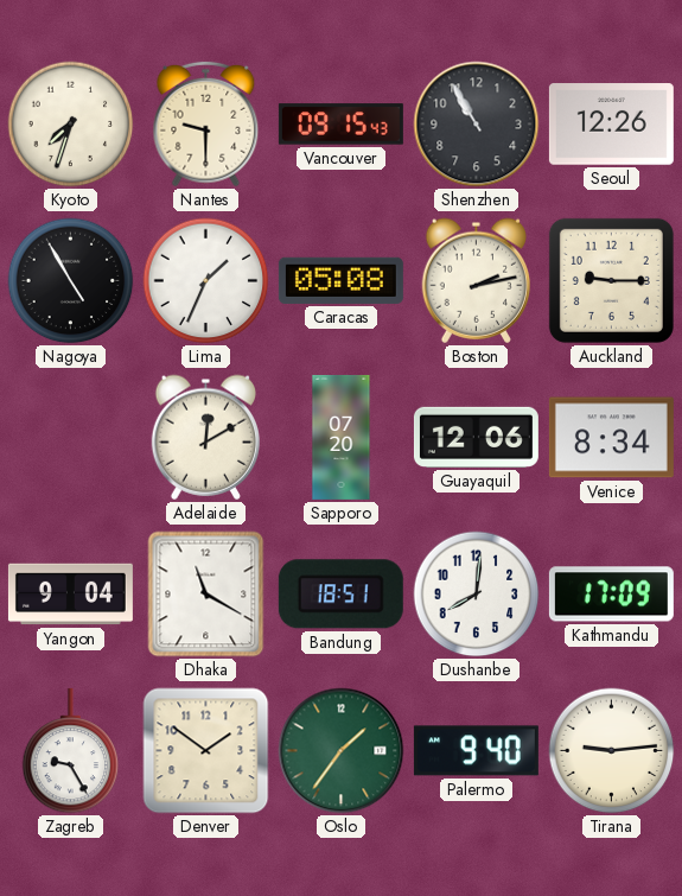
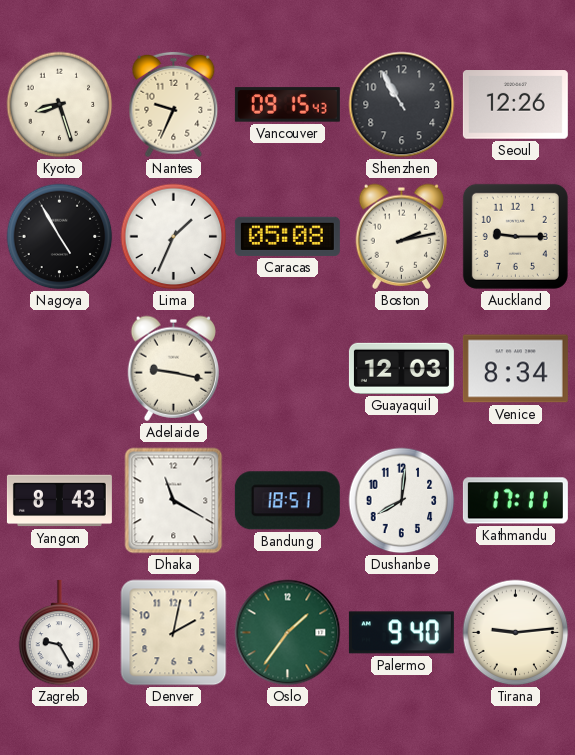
Kyoto: 7:33 -> 8:27
Nantes: 9:30 -> 9:34
Adelaide: 12:10 -> 9:17
Sapporo: 07:20 -> none
Guayaquil: 12:06 -> 12:03
Yangon: 9:04 -> 8:43
Kathmandu: 17:09 -> 17:11
Denver: 1:51 -> 2:02
